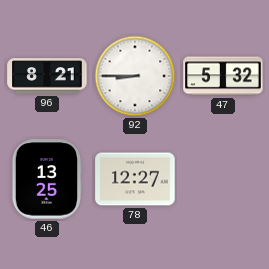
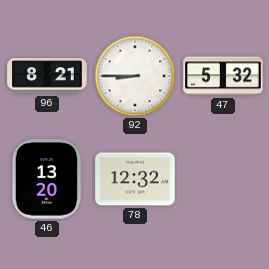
46: 13:25 -> 13:20
78: 12:27 -> 12:32
